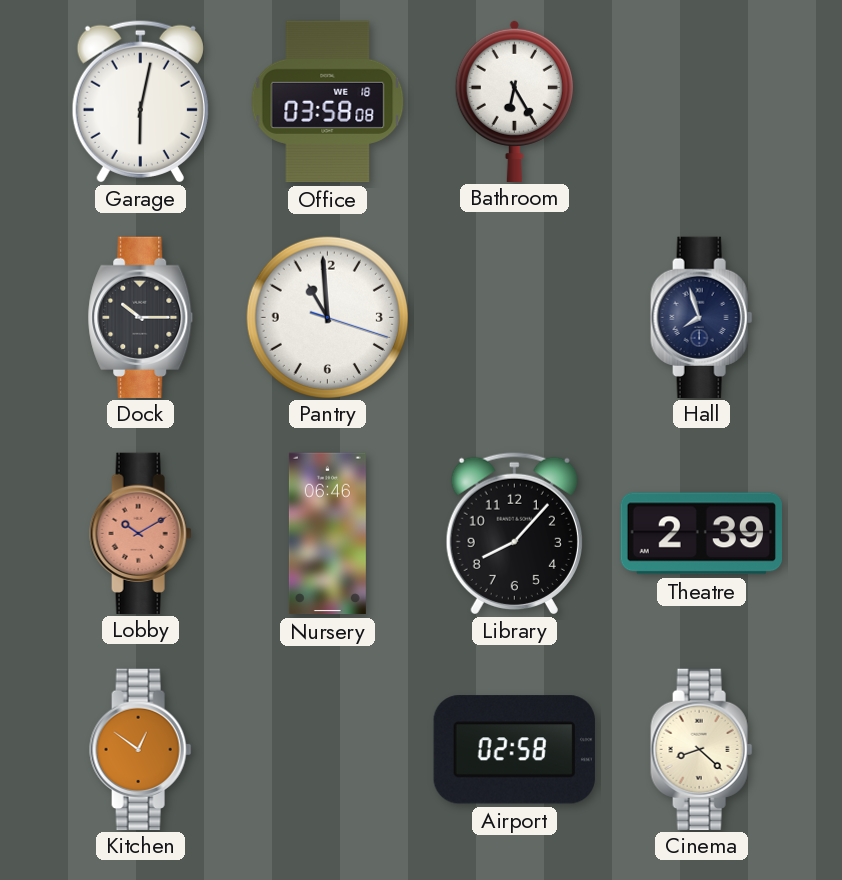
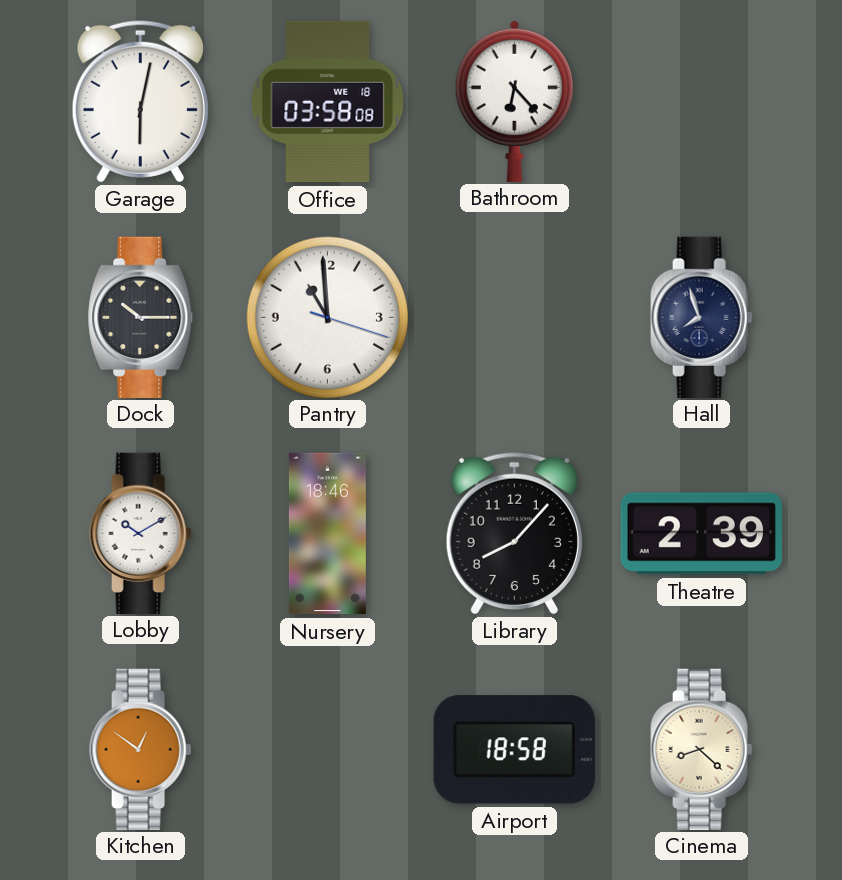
Bathroom: 6:25 -> 6:23
Lobby dial: salmon -> white
Nursery: 06:46 -> 18:46
Airport: 02:58 -> 18:58
